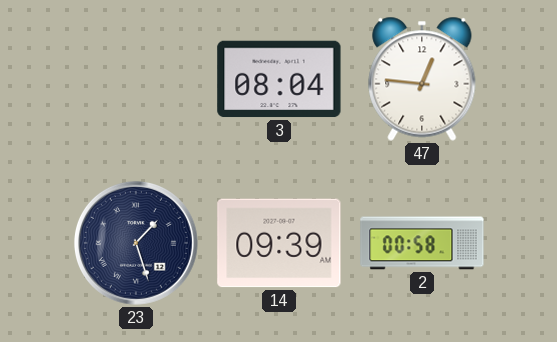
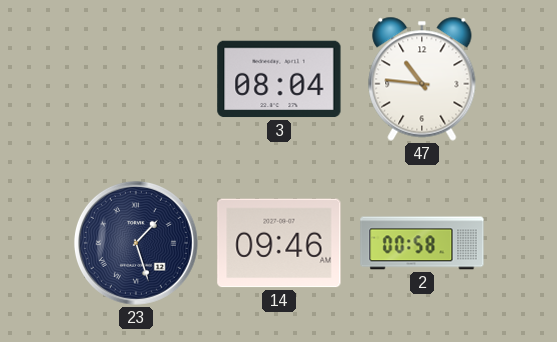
47: 12:46 -> 10:46
14: 09:39 -> 09:46
